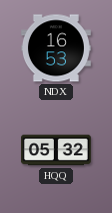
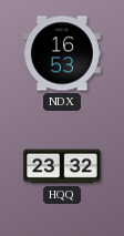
HQQ: 05:32 -> 23:32
